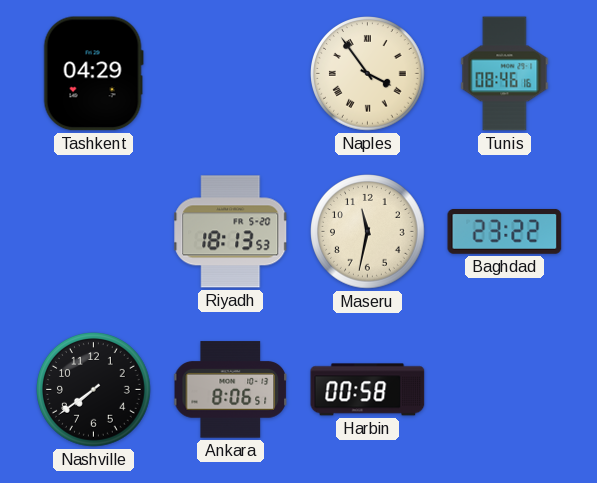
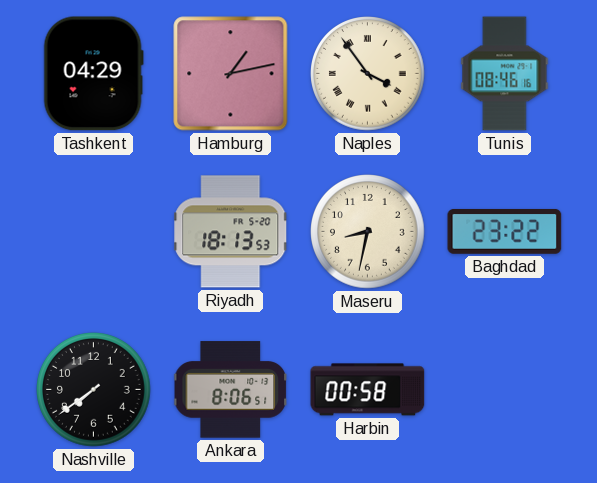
Hamburg: none -> 1:13
Maseru: 11:32 -> 8:32
